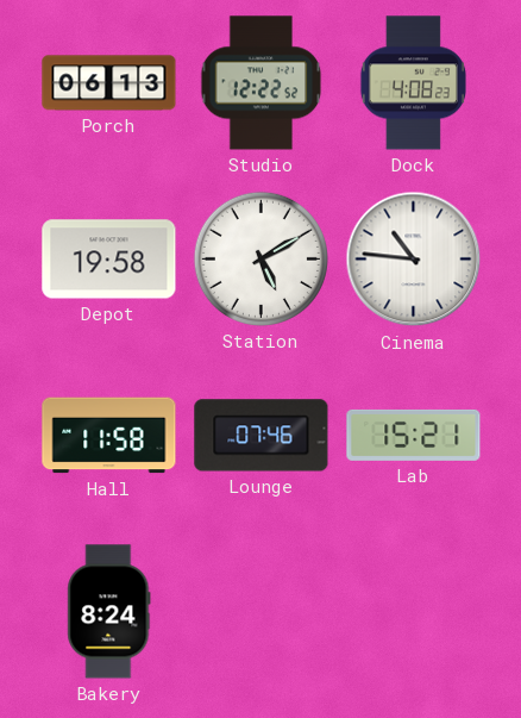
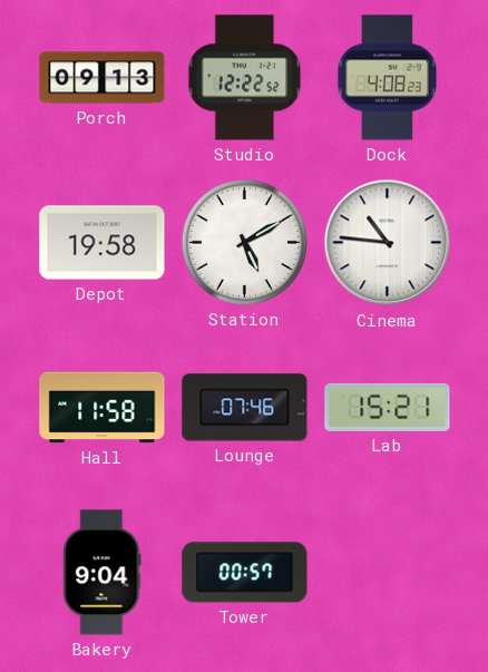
Porch: 06:13 -> 09:13
Bakery: 8:24 -> 9:04
Tower: none -> 00:57
